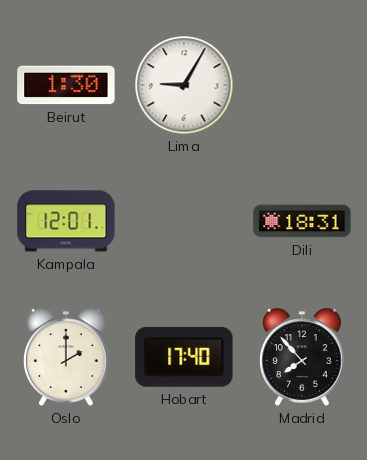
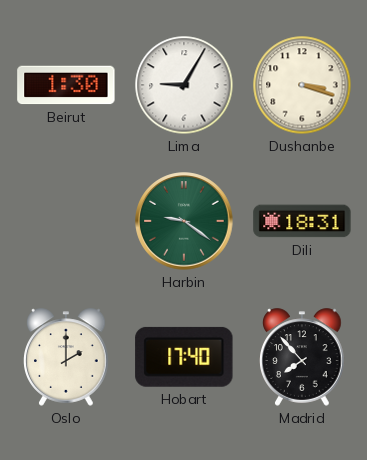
Dushanbe: none -> 3:18
Kampala: 12:01 -> none
Harbin: none -> 9:21
